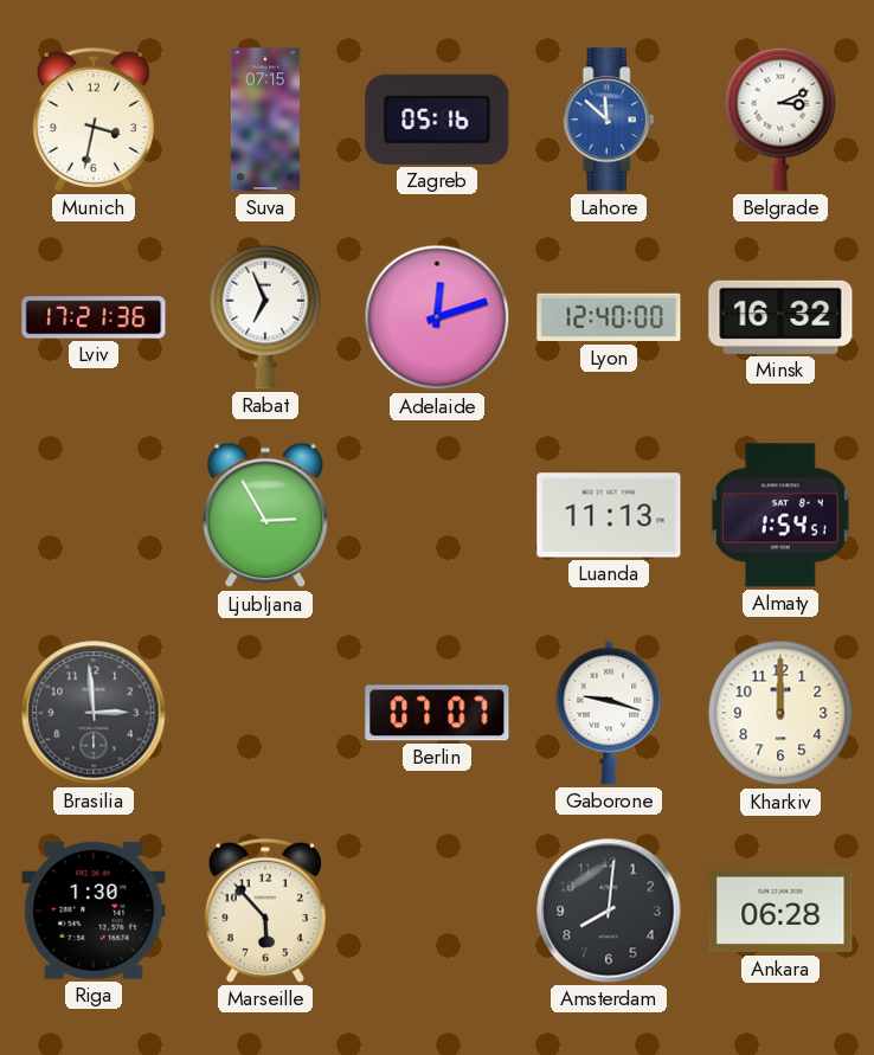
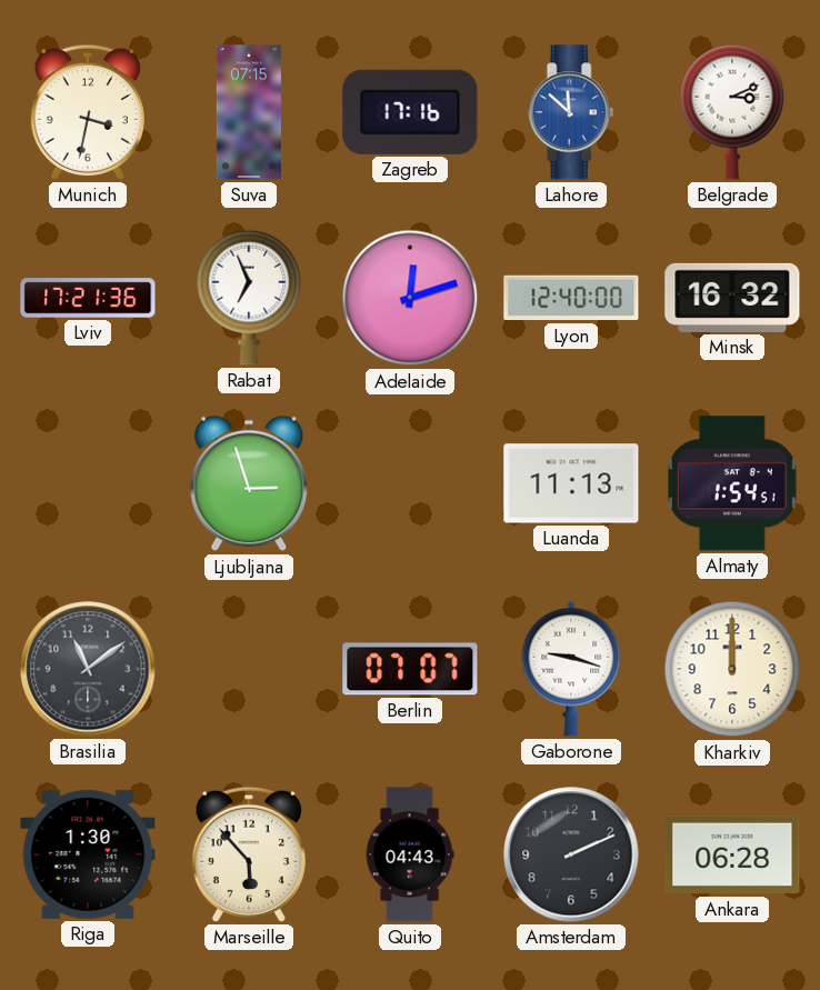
Zagreb: 05:16 -> 17:16
Ljubljana: 2:55 -> 2:57
Brasilia: 2:59 -> 11:09
Quito: none -> 04:43
Amsterdam: 8:01 -> 2:11
